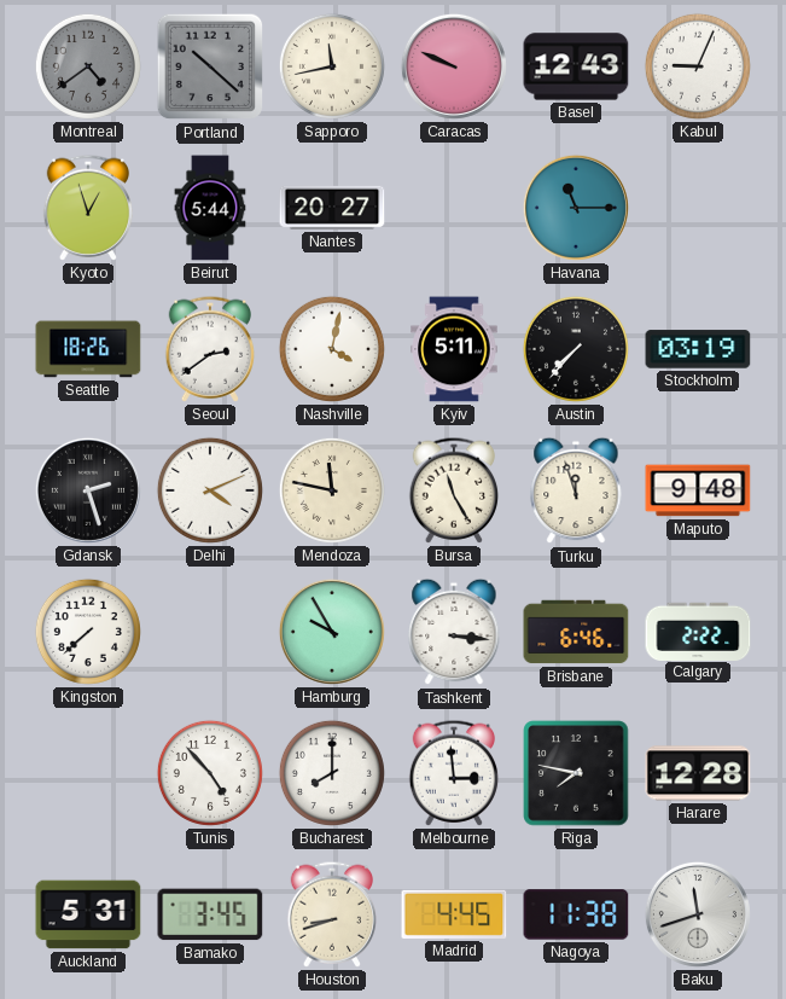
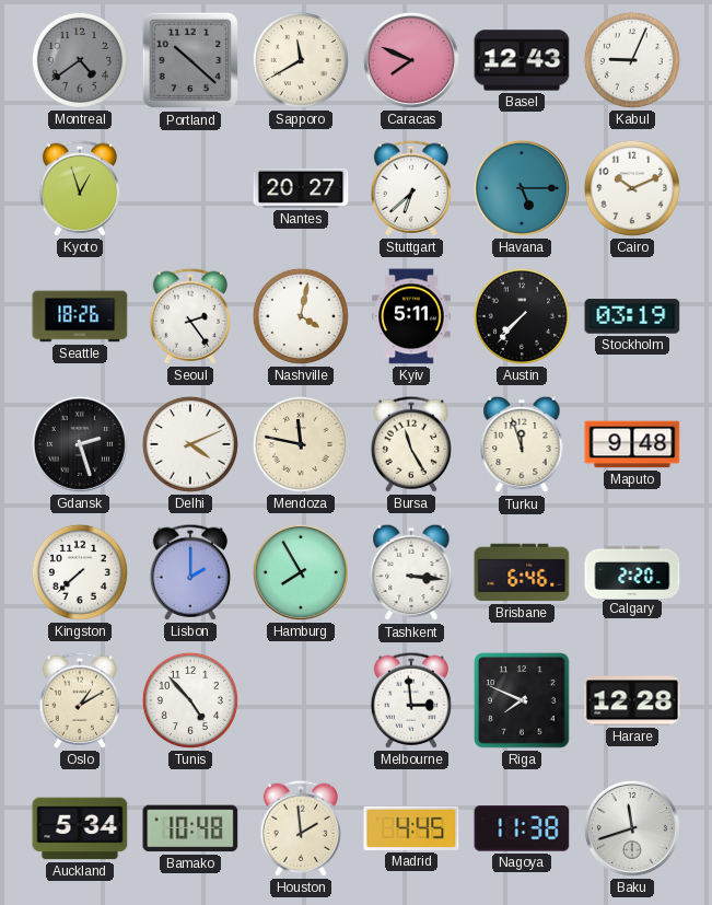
Sapporo: 11:43 -> 11:40
Caracas: 9:49 -> 7:49
Beirut: 5:44 -> none
Stuttgart: none -> 6:38
Havana: 11:15 -> 5:15
Cairo: none -> 10:11
Seoul: 2:39 -> 2:24
Lisbon: none -> 2:00
Hamburg: 9:55 -> 7:55
Calgary: 2:22 -> 2:20
Oslo: none -> 1:10
Bucharest: 8:00 -> none
Riga: 7:47 -> 7:49
Auckland: 5:31 -> 5:34
Bamako: 3:45 -> 10:48
Houston: 8:42 -> 1:59
